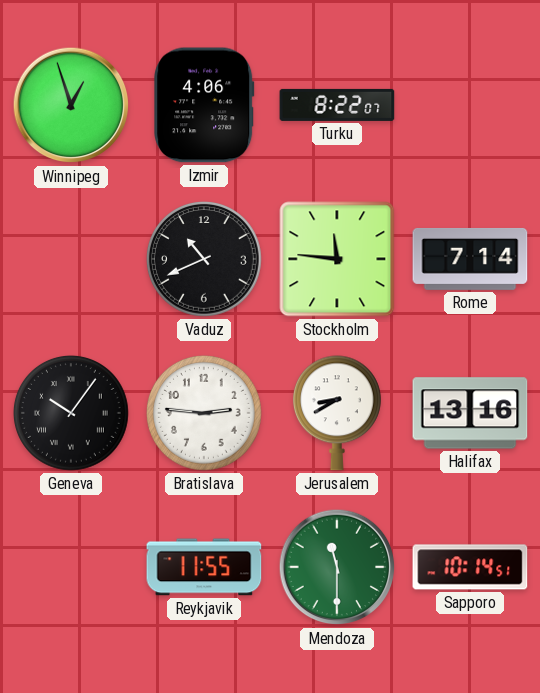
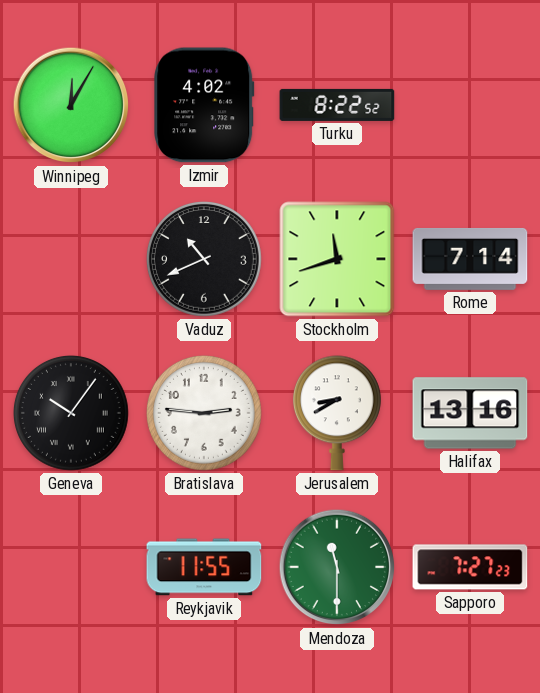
Winnipeg: 12:57 -> 12:05
Izmir: 4:06 -> 4:02
Turku: 8:22:07 -> 8:22:52
Stockholm: 11:46 -> 11:42
Sapporo: 10:14 -> 7:27
